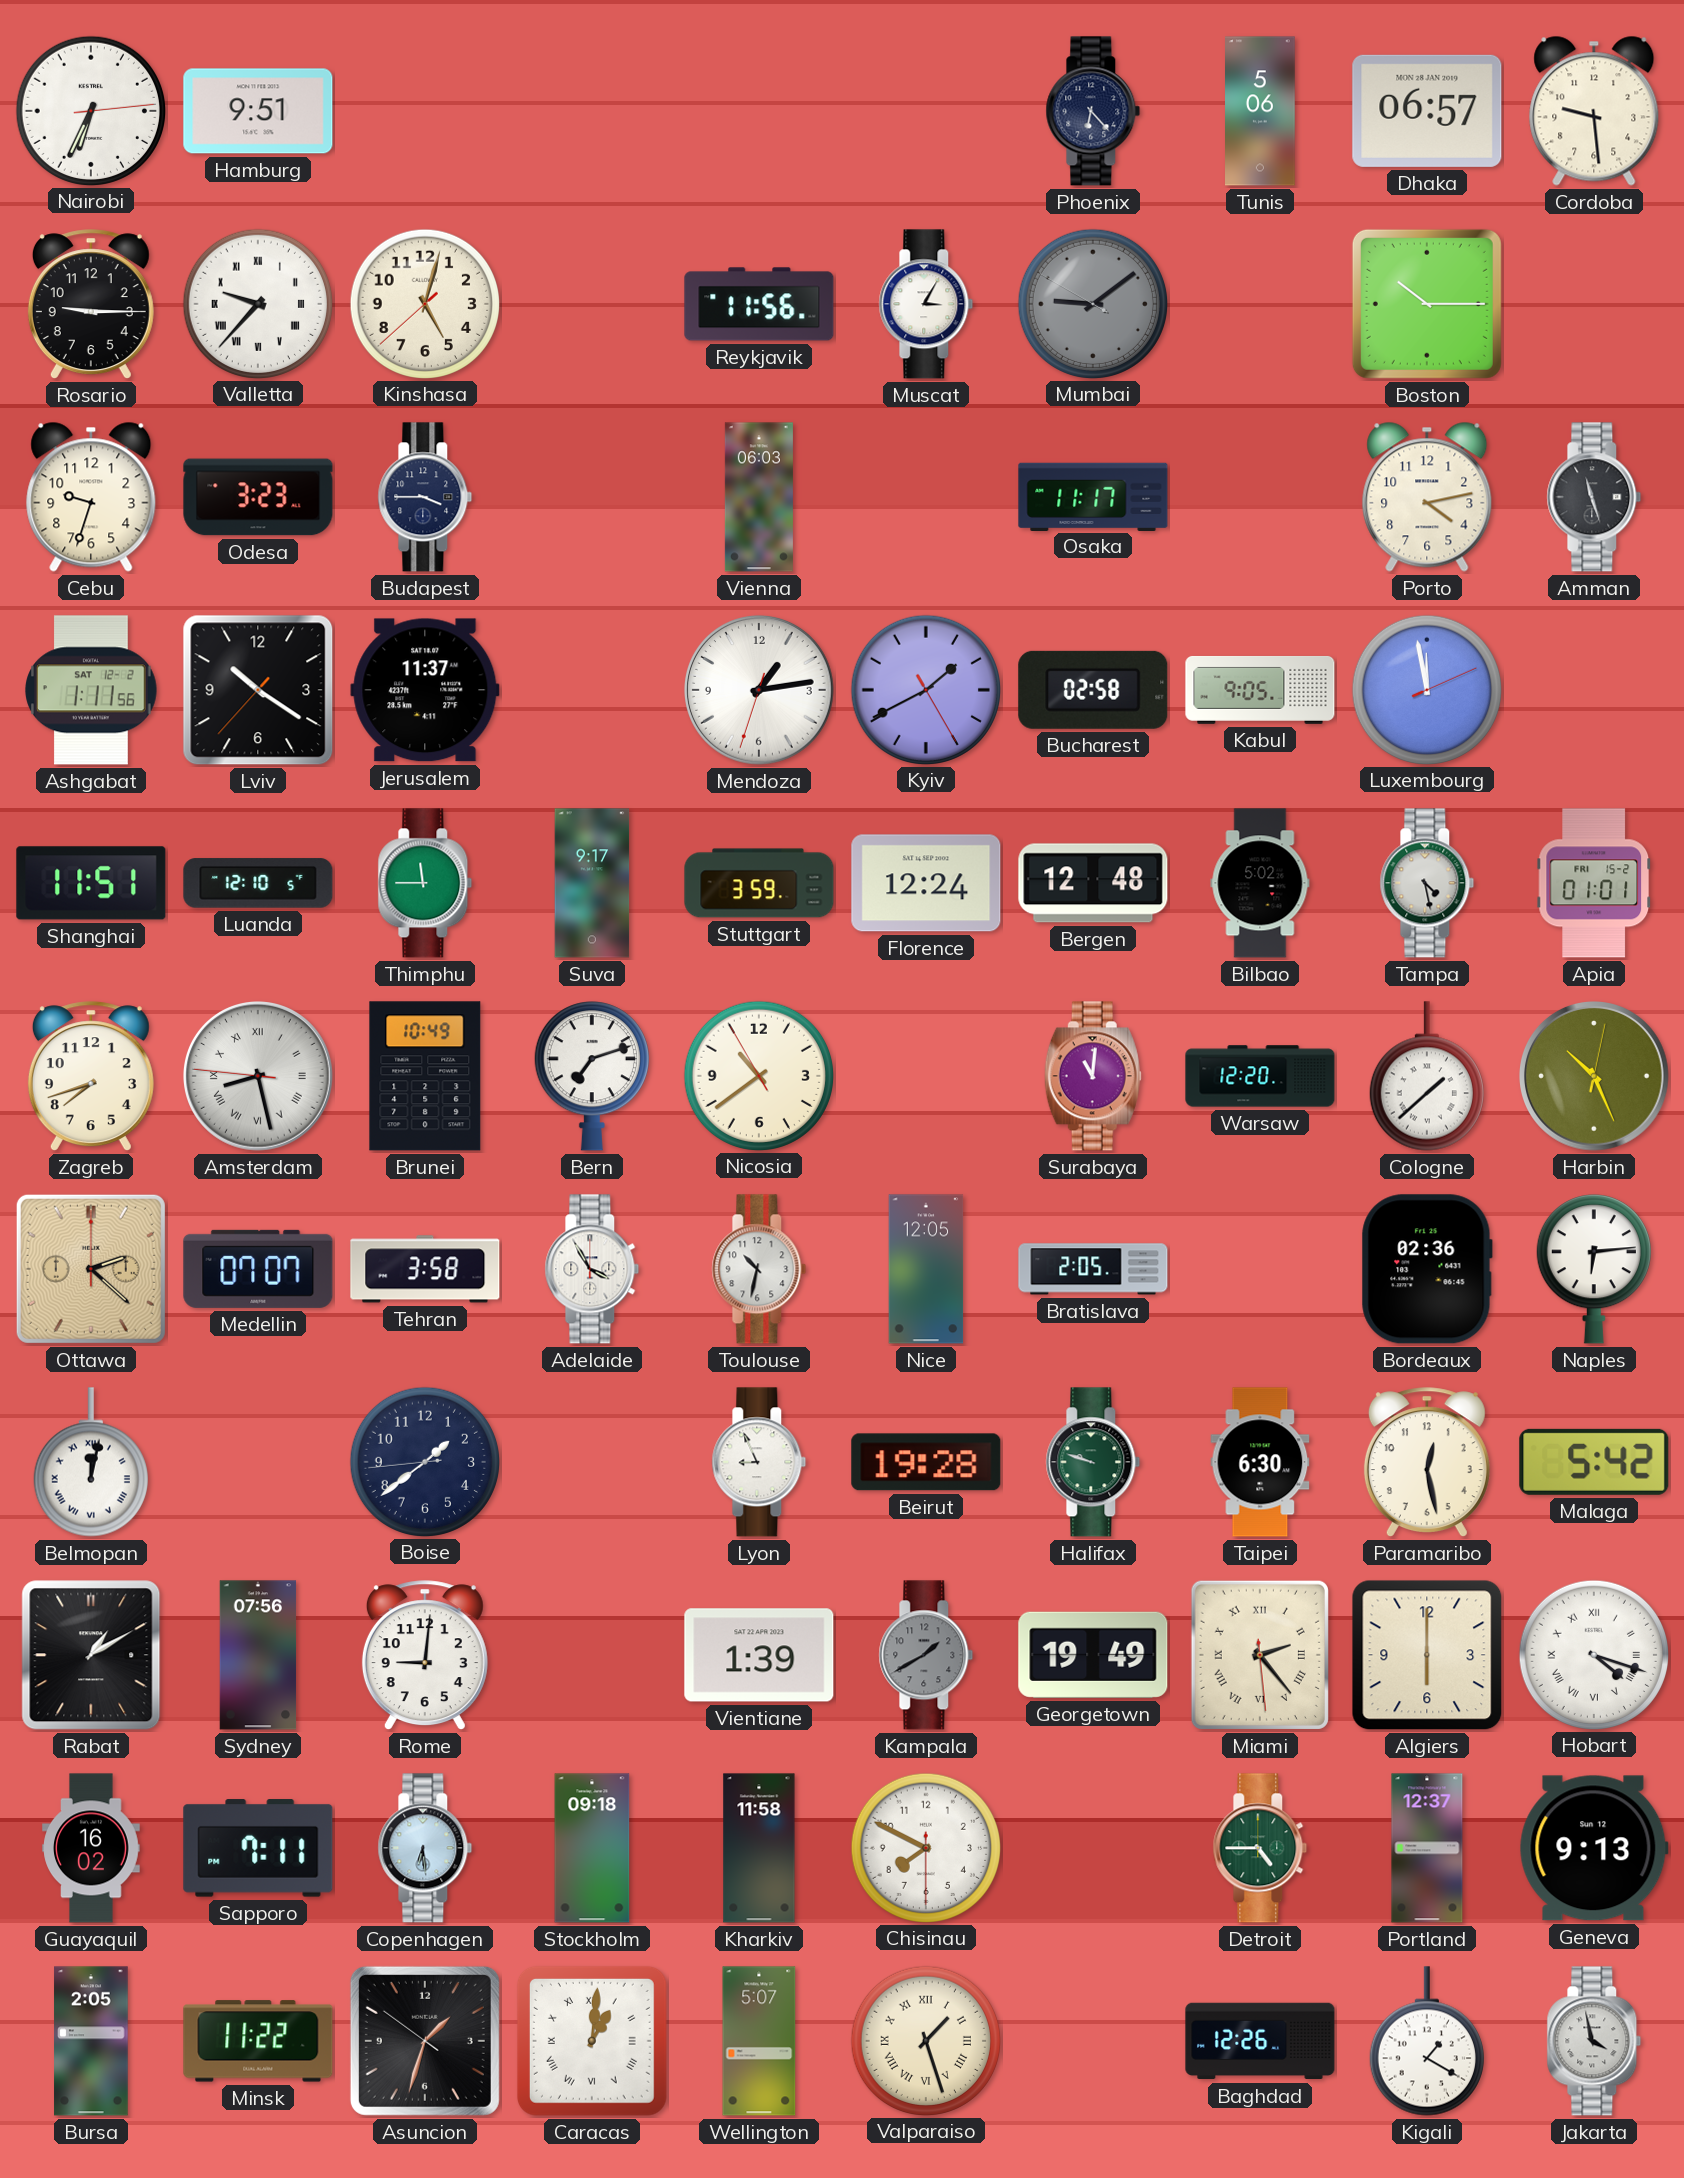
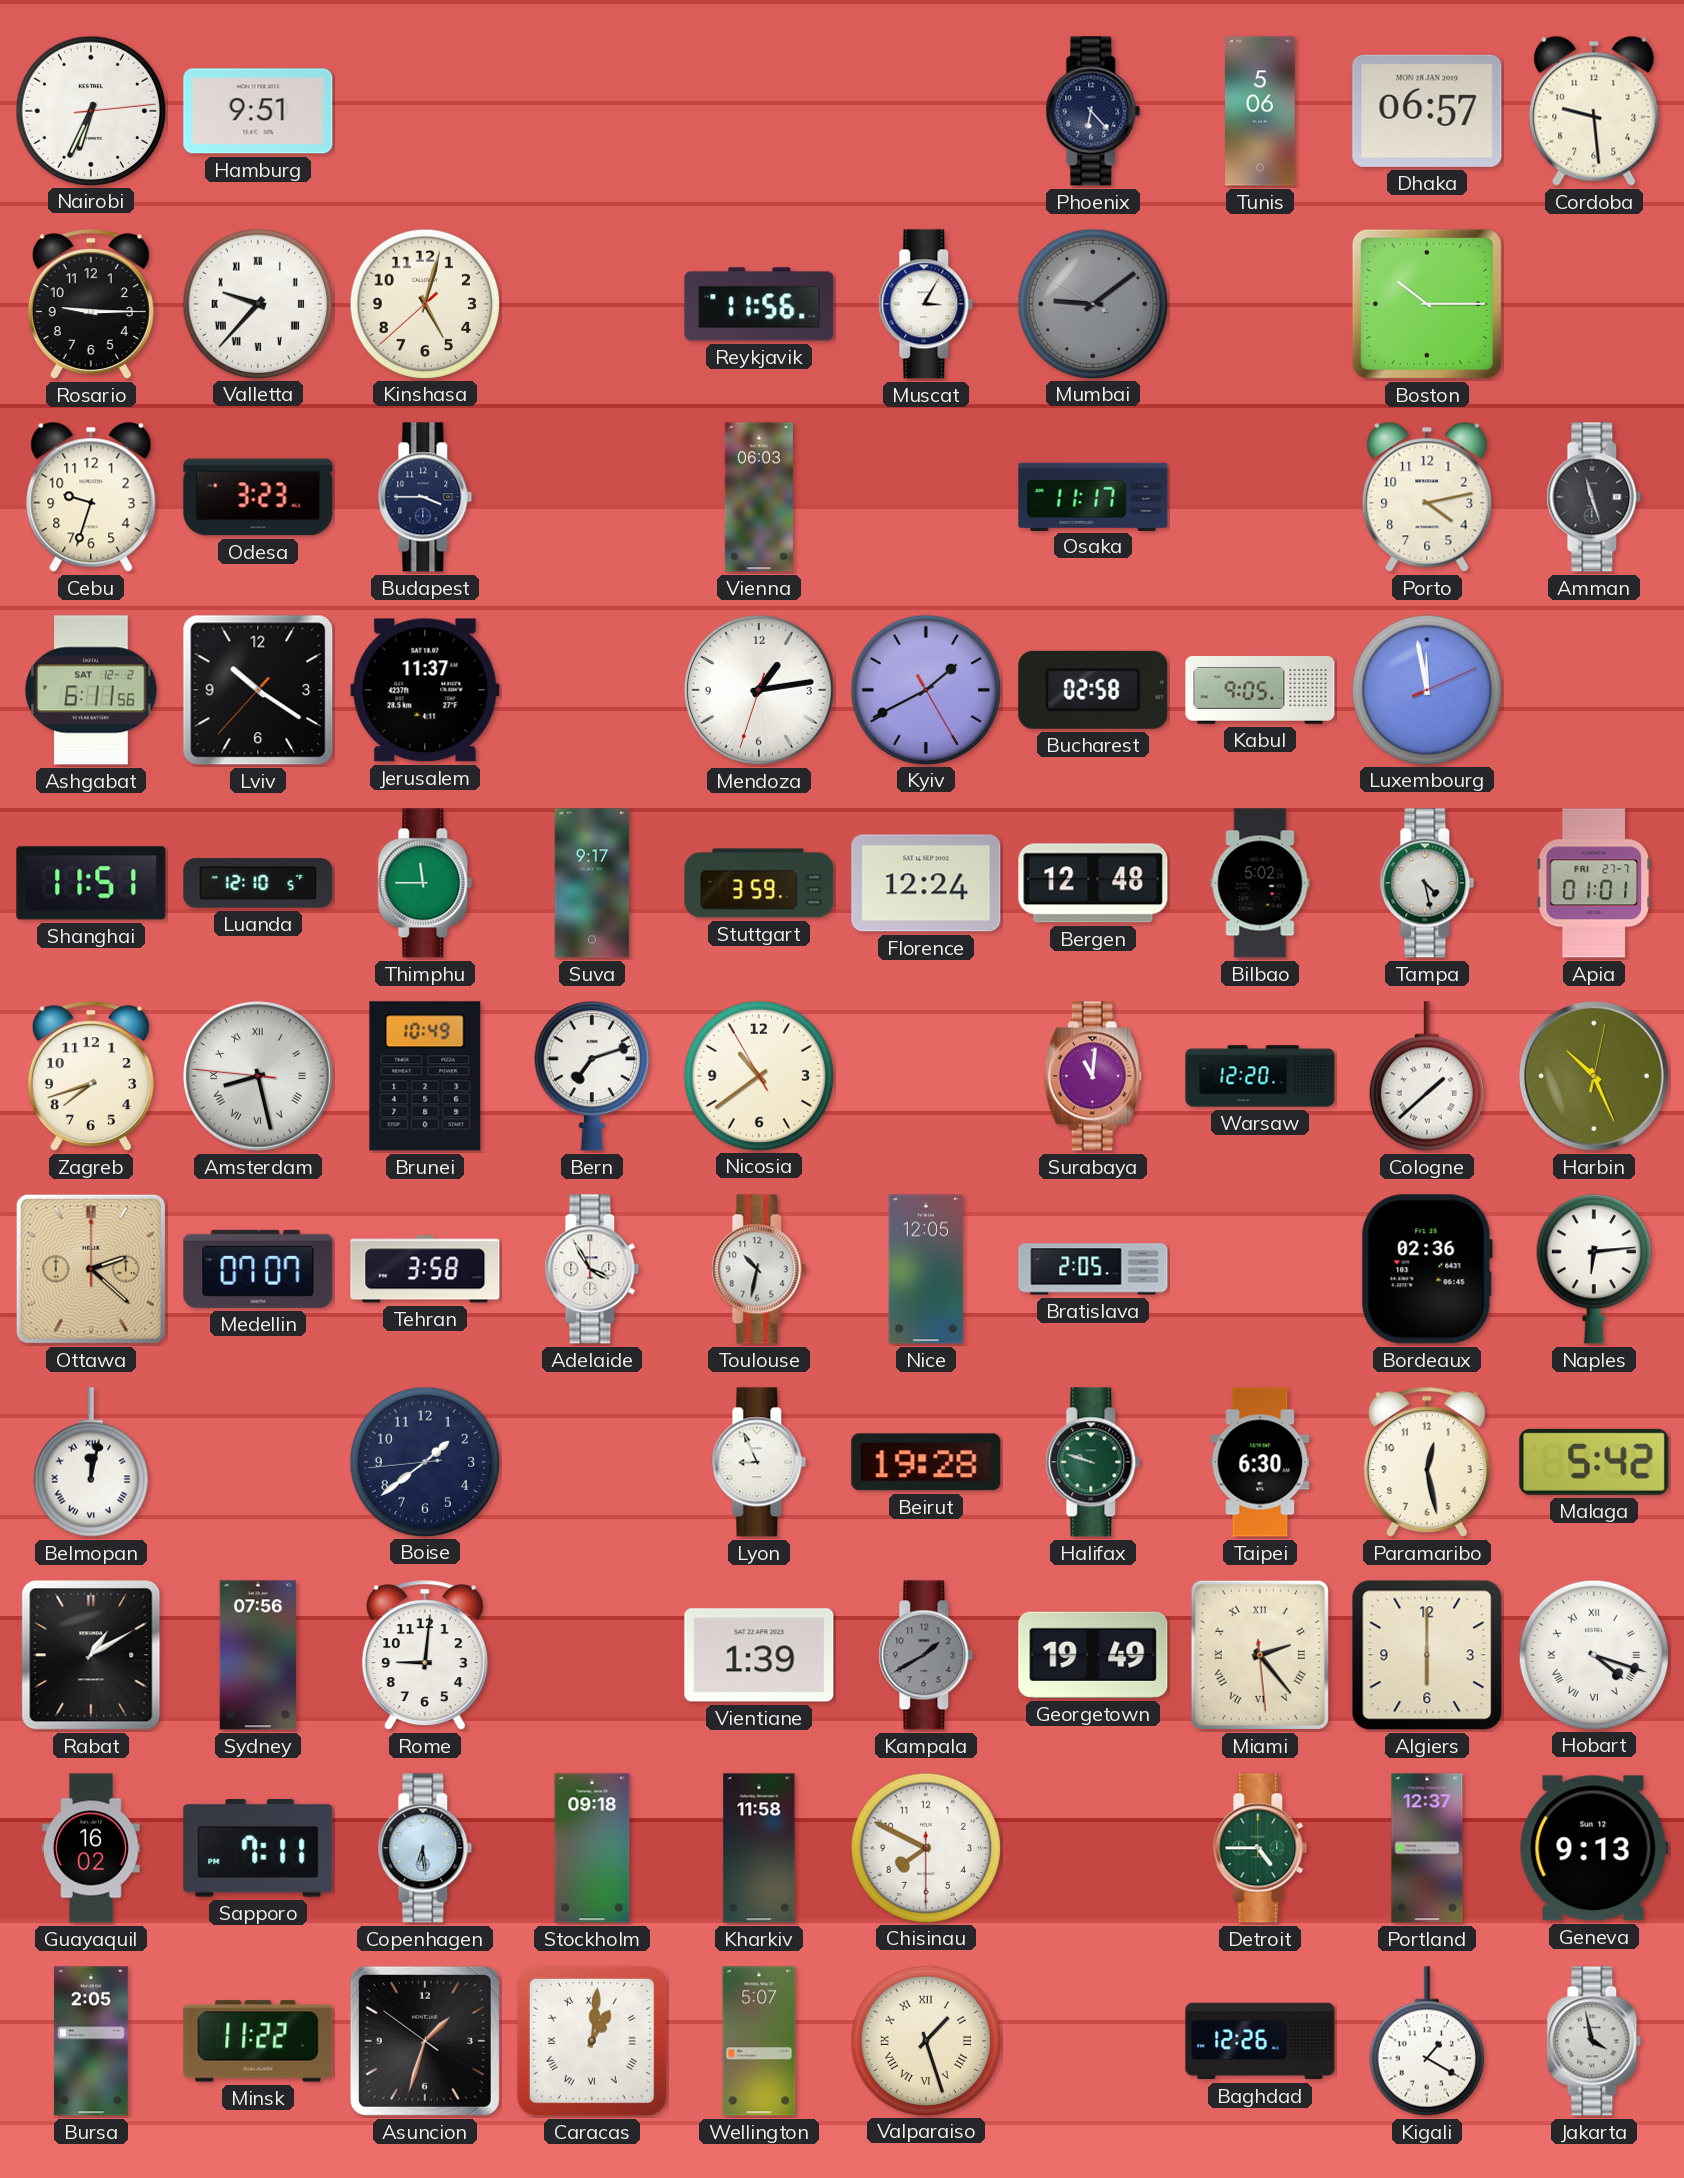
Ashgabat: 1:11 -> 6:11
Apia date: FRI 15-2 -> FRI 27-7
